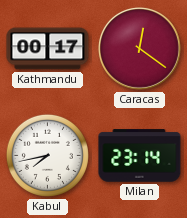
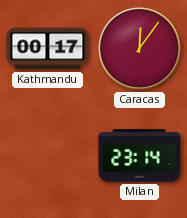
Caracas: 12:21 -> 12:06
Kabul: 7:43 -> none
